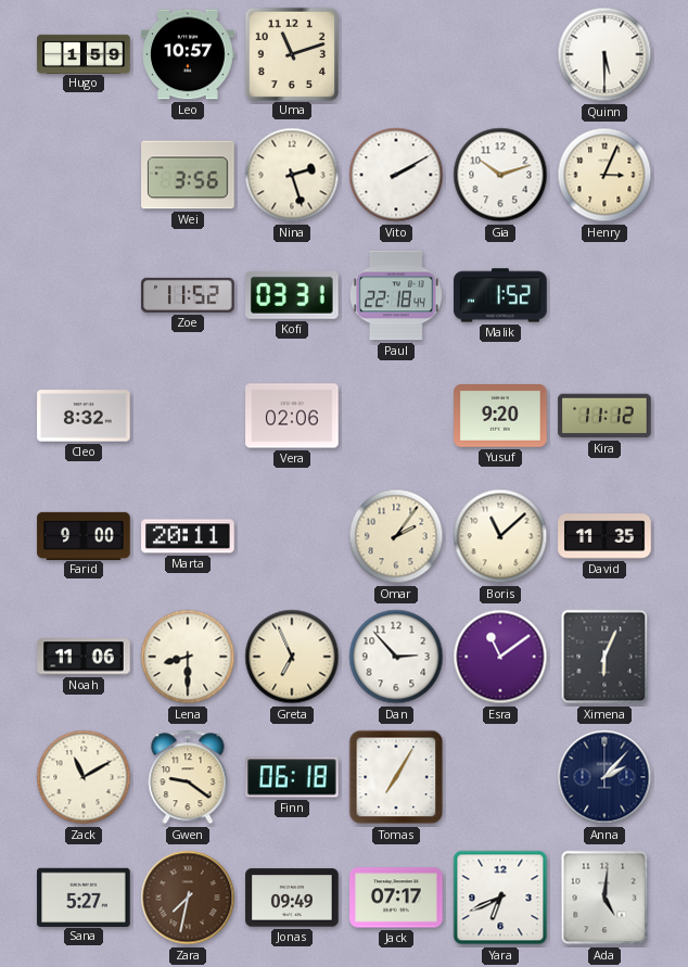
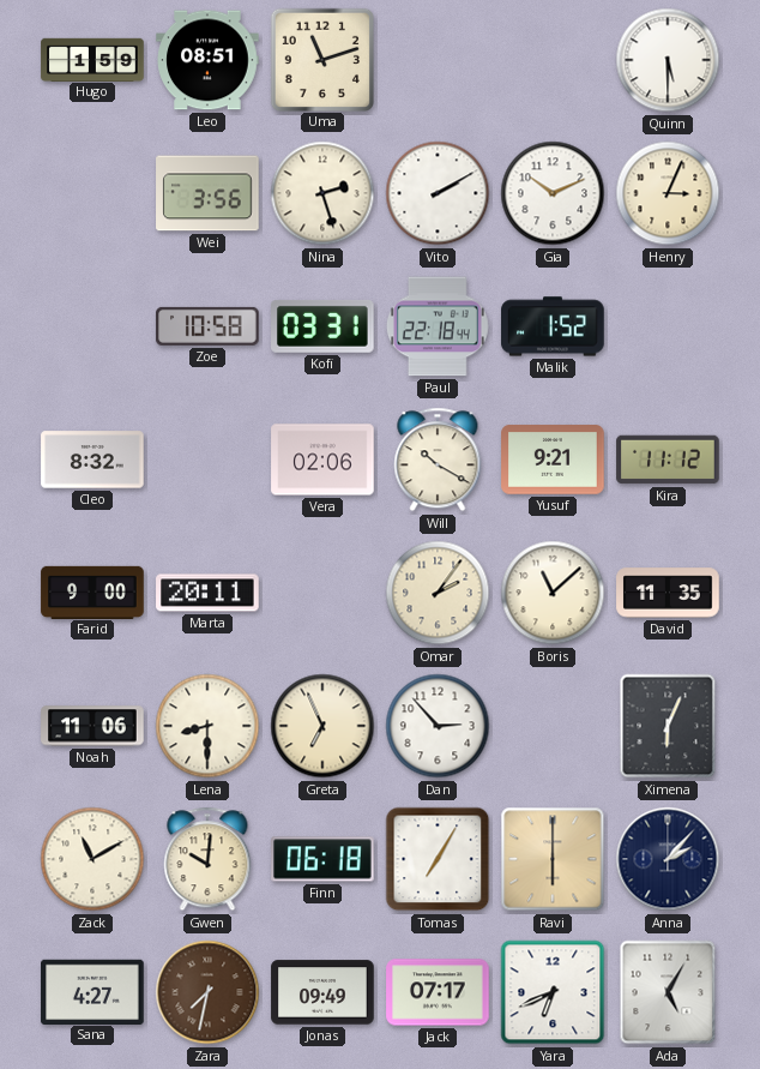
Leo: 10:57 -> 08:51
Gia: 10:12 -> 10:11
Zoe: 11:52 -> 10:58
Will: none -> 10:20
Yusuf: 9:20 -> 9:21
Esra: 11:09 -> none
Gwen: 9:21 -> 10:01
Ravi: none -> 6:00
Sana: 5:27 -> 4:27
Ada: 5:01 -> 5:05
